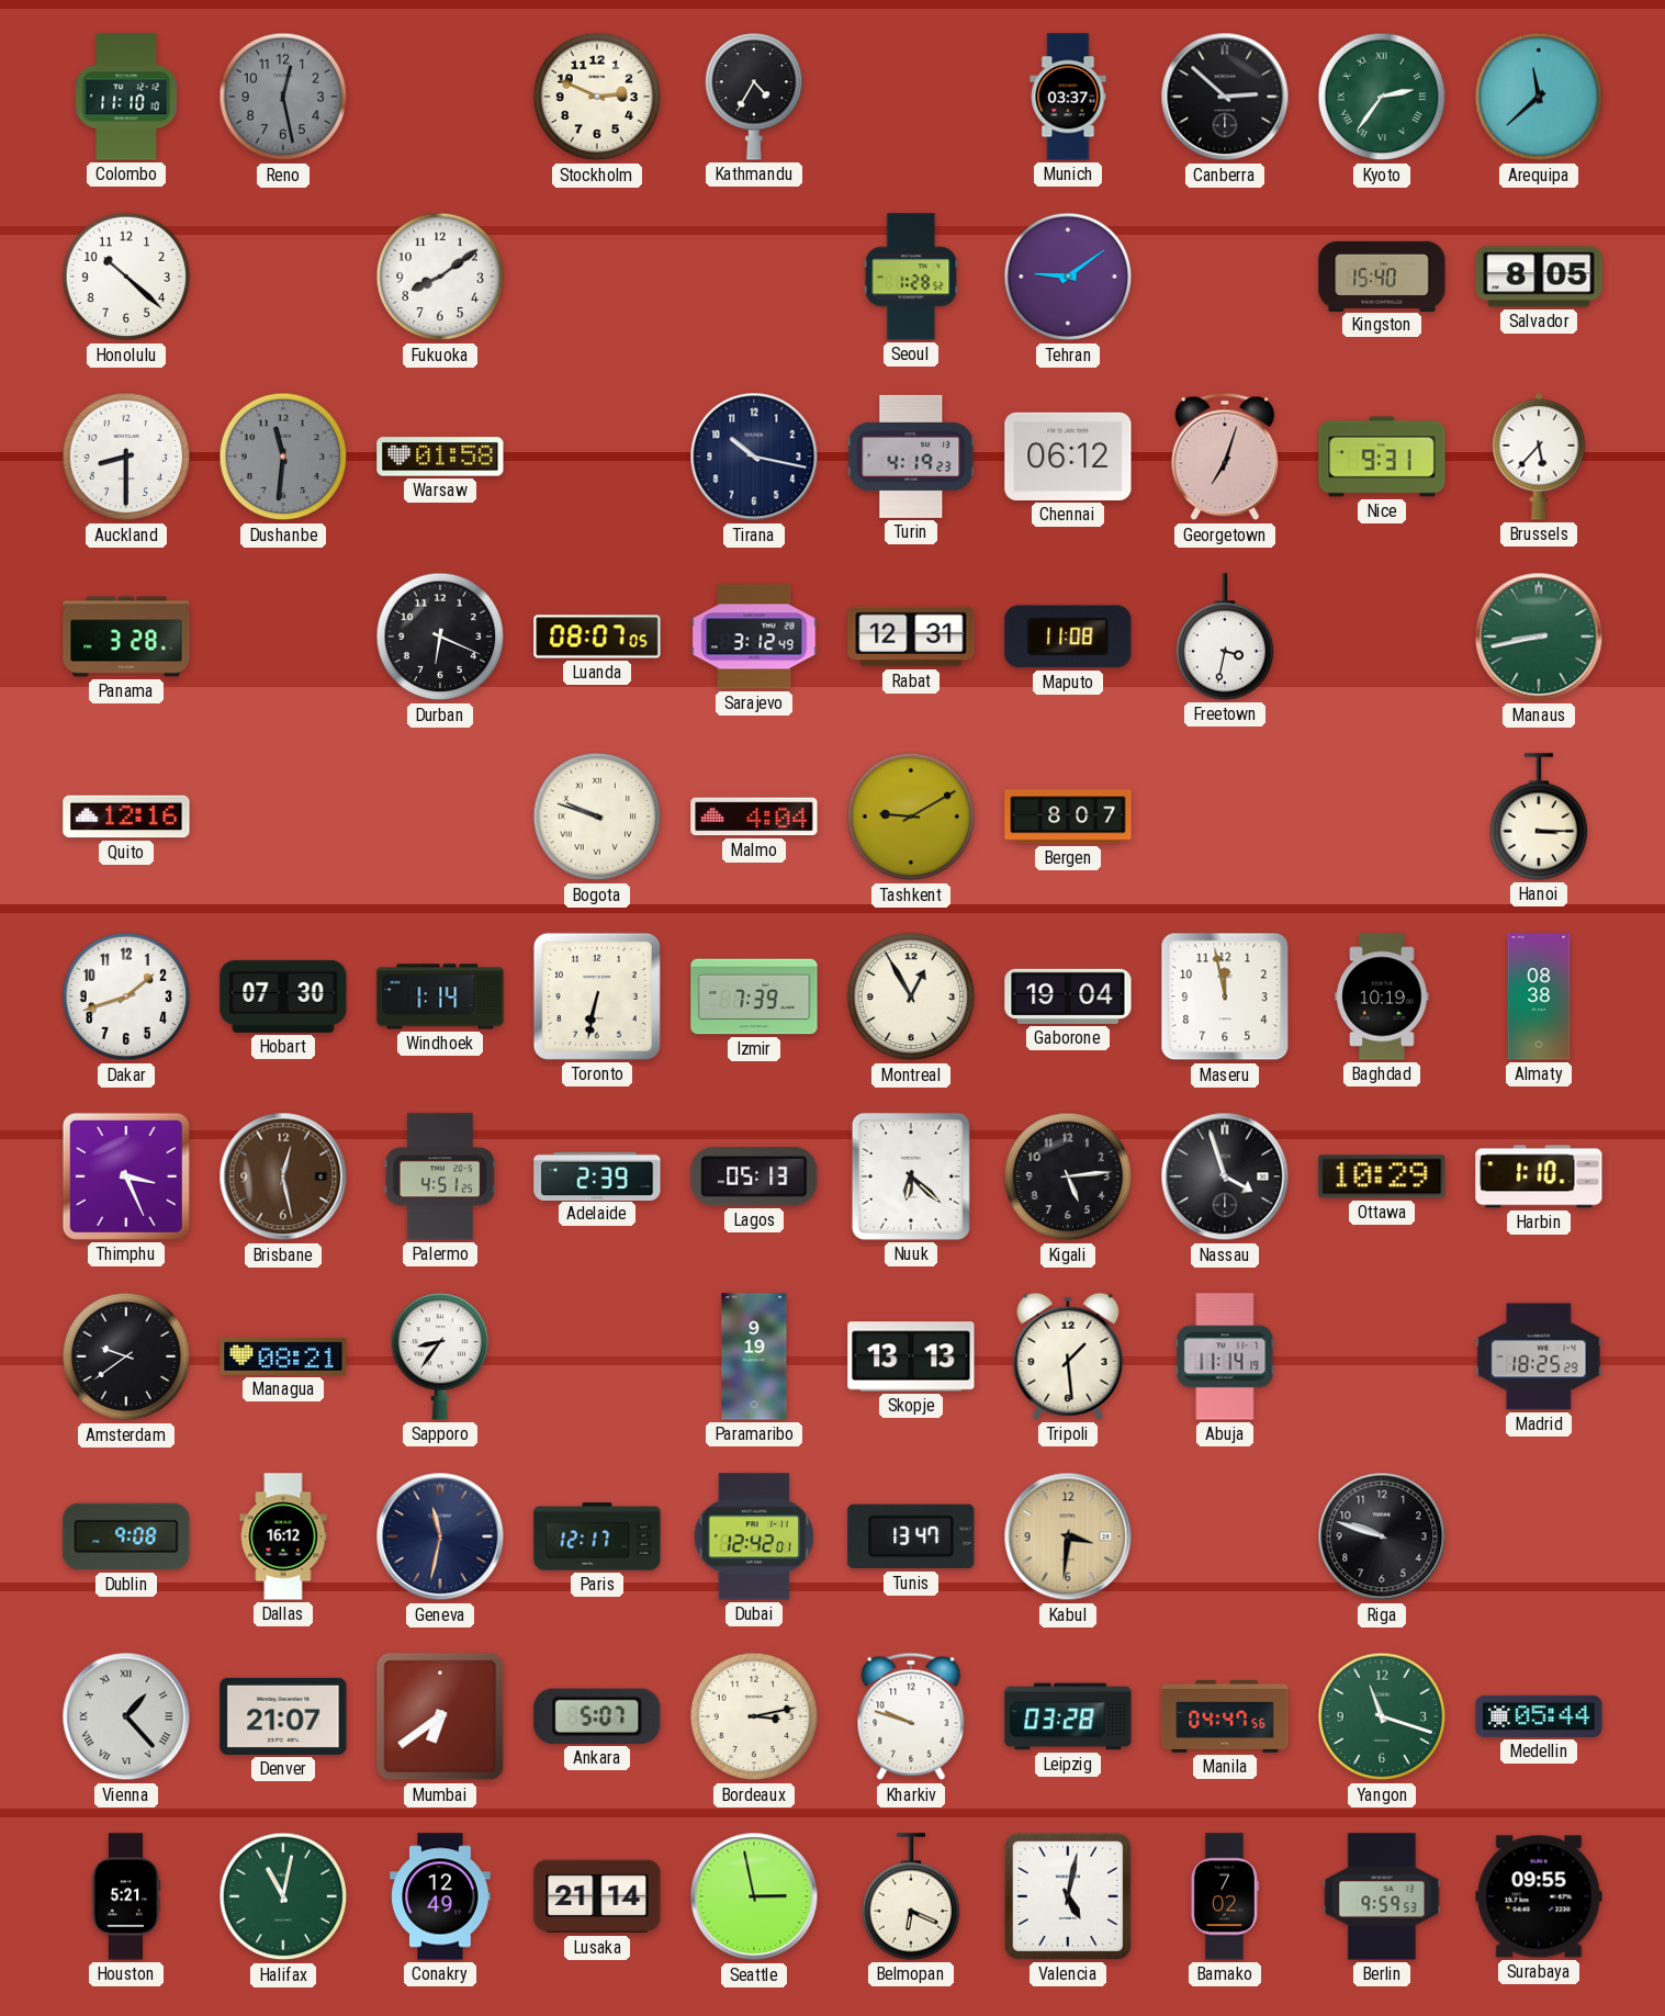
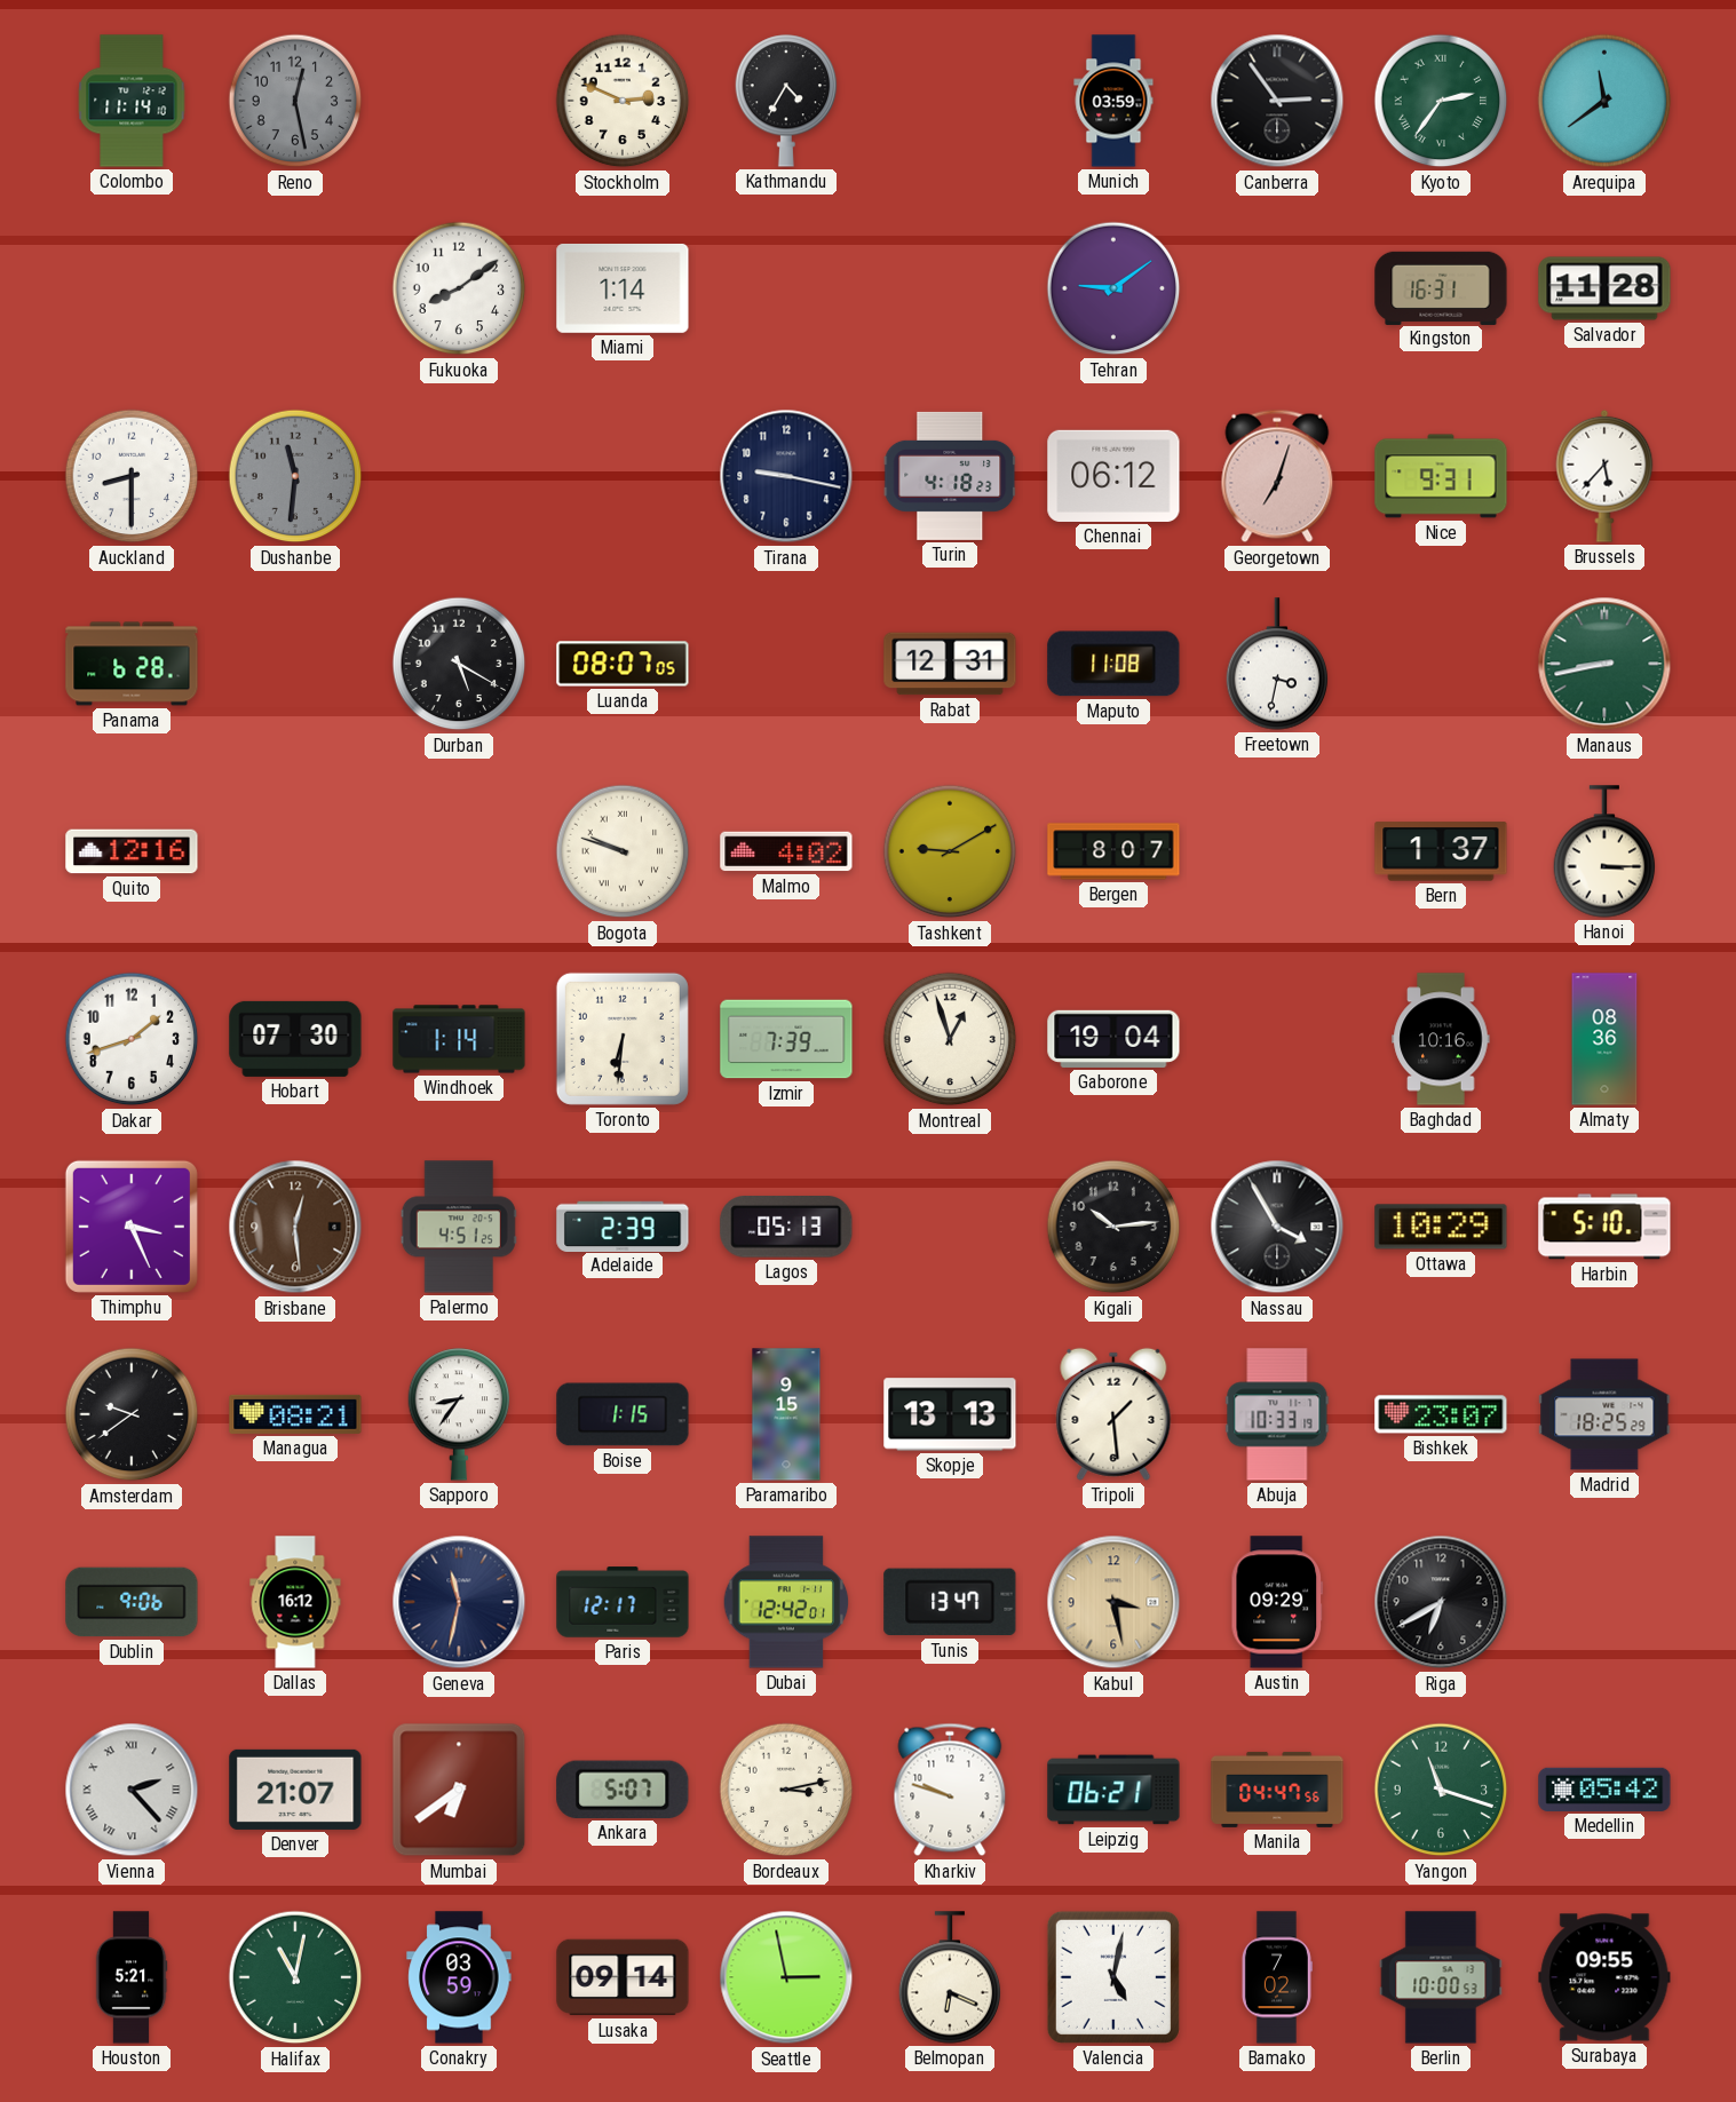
Colombo: 11:10 -> 11:14
Munich: 03:37 -> 03:59
Canberra: 2:52 -> 2:54
Arequipa: 11:38 -> 11:39
Honolulu: 10:22 -> none
Miami: none -> 1:14
Seoul: 1:28 -> none
Kingston: 15:40 -> 16:31
Salvador: 8:05 -> 11:28
Warsaw: 01:58 -> none
Tirana: 10:17 -> 9:17
Turin: 4:19 -> 4:18
Panama: 3:28 -> 6:28
Durban: 6:19 -> 5:20
Sarajevo: 3:12 -> none
Malmo: 4:04 -> 4:02
Bern: none -> 1:37
Toronto: 6:32 -> 6:31
Montreal: 12:55 -> 12:57
Maseru: 11:58 -> none
Baghdad: 10:19 -> 10:16
Almaty: 08:38 -> 08:36
Brisbane: 12:28 -> 12:29
Nuuk: 6:22 -> none
Kigali: 5:14 -> 10:14
Nassau: 3:57 -> 3:55
Harbin: 1:10 -> 5:10
Boise: none -> 1:15
Paramaribo: 9:19 -> 9:15
Abuja: 11:14 -> 10:33
Bishkek: none -> 23:07
Dublin: 9:08 -> 9:06
Kabul: 3:31 -> 3:28
Austin: none -> 09:29
Riga: 9:48 -> 6:40
Vienna: 1:23 -> 2:23
Leipzig: 03:28 -> 06:21
Medellin: 05:44 -> 05:42
Conakry: 12:49 -> 03:59
Lusaka: 21:14 -> 09:14
Berlin: 9:59 -> 10:00
